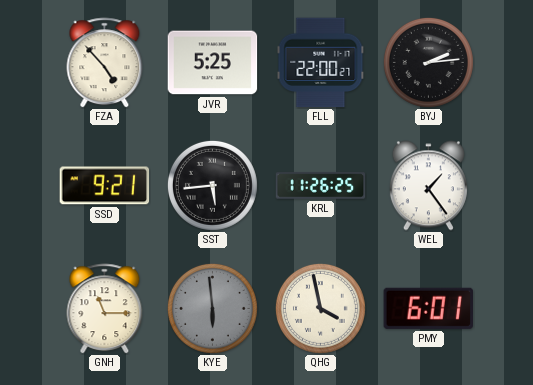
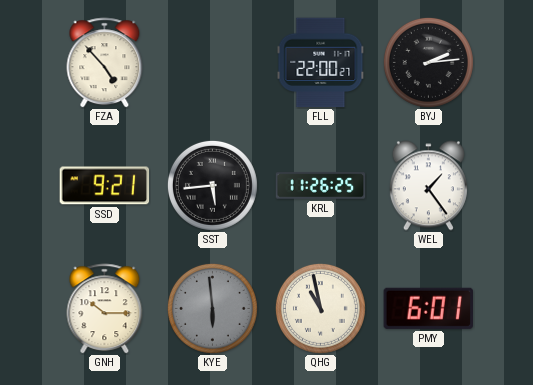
JVR: 5:25 -> none
GNH: 11:15 -> 10:15
QHG: 3:58 -> 10:58
